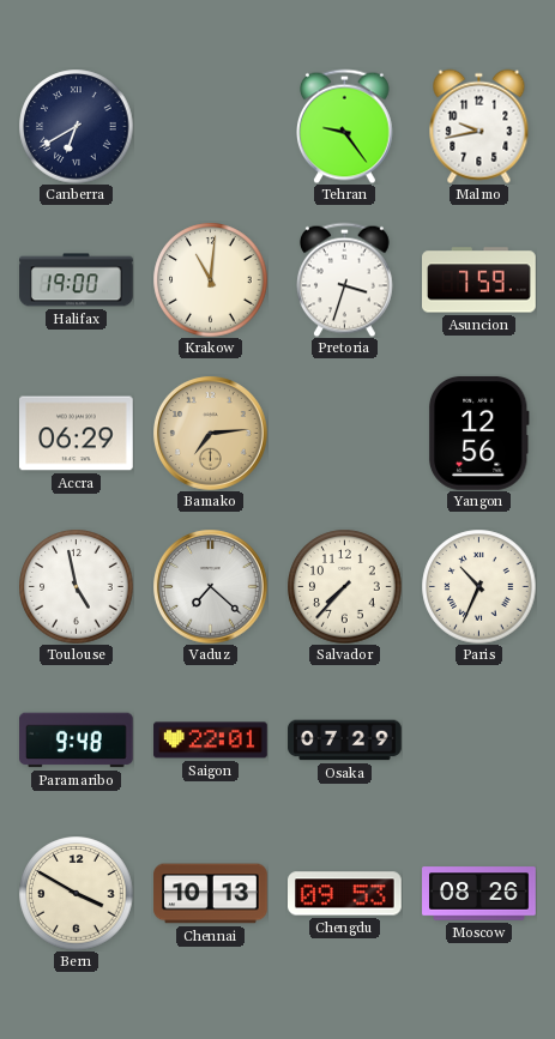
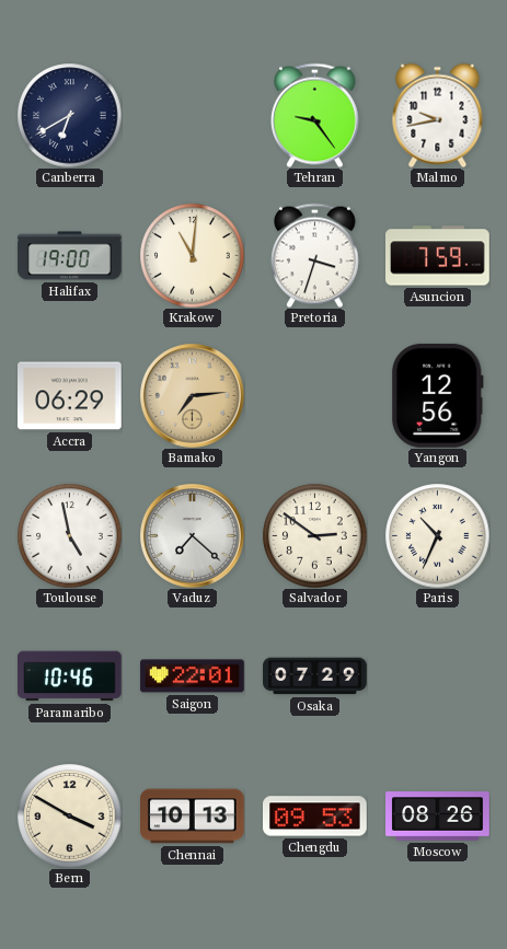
Salvador: 7:37 -> 2:51
Paramaribo: 9:48 -> 10:46
